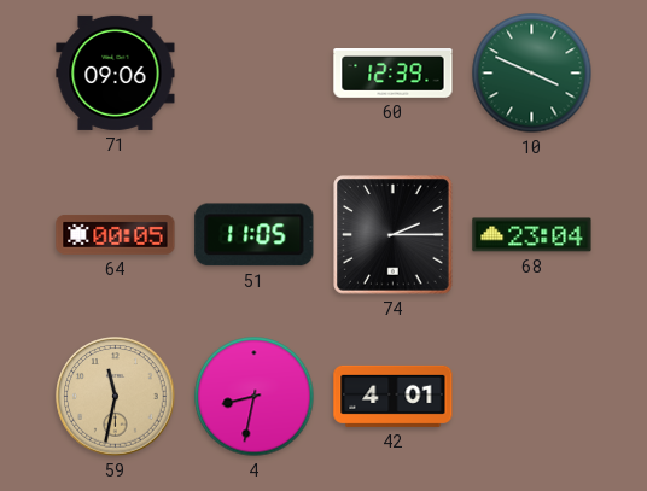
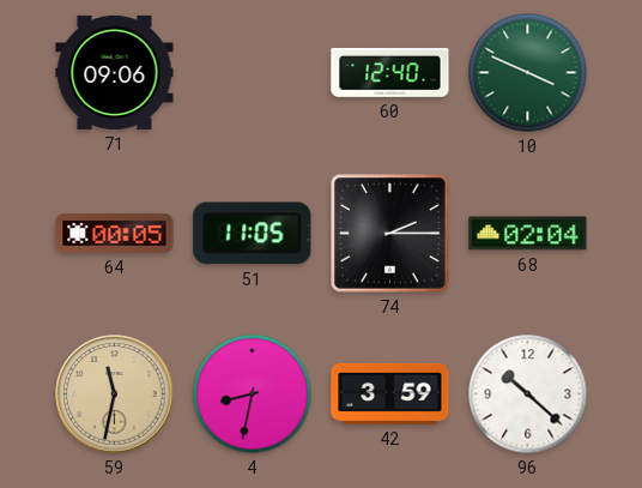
60: 12:39 -> 12:40
68: 23:04 -> 02:04
42: 4:01 -> 3:59
96: none -> 10:22
